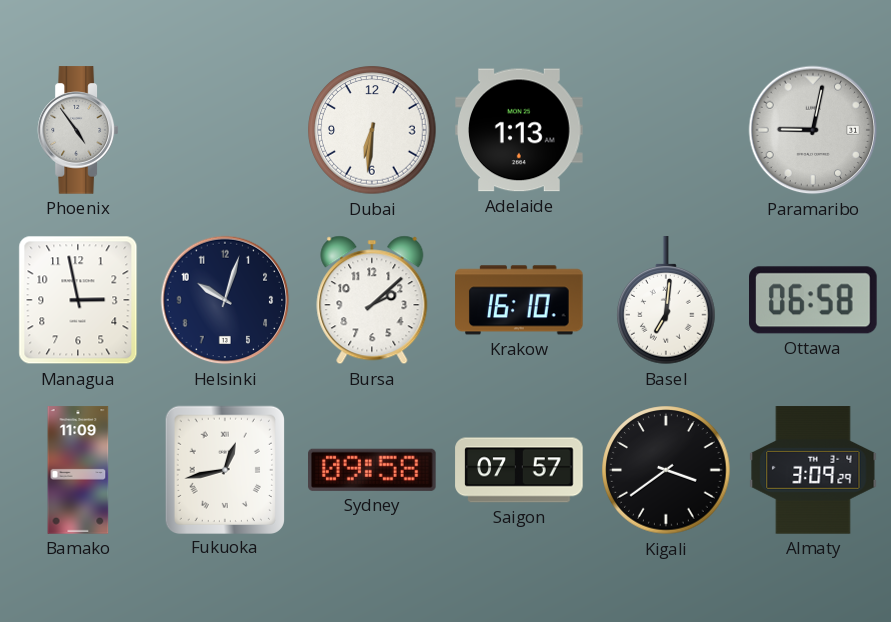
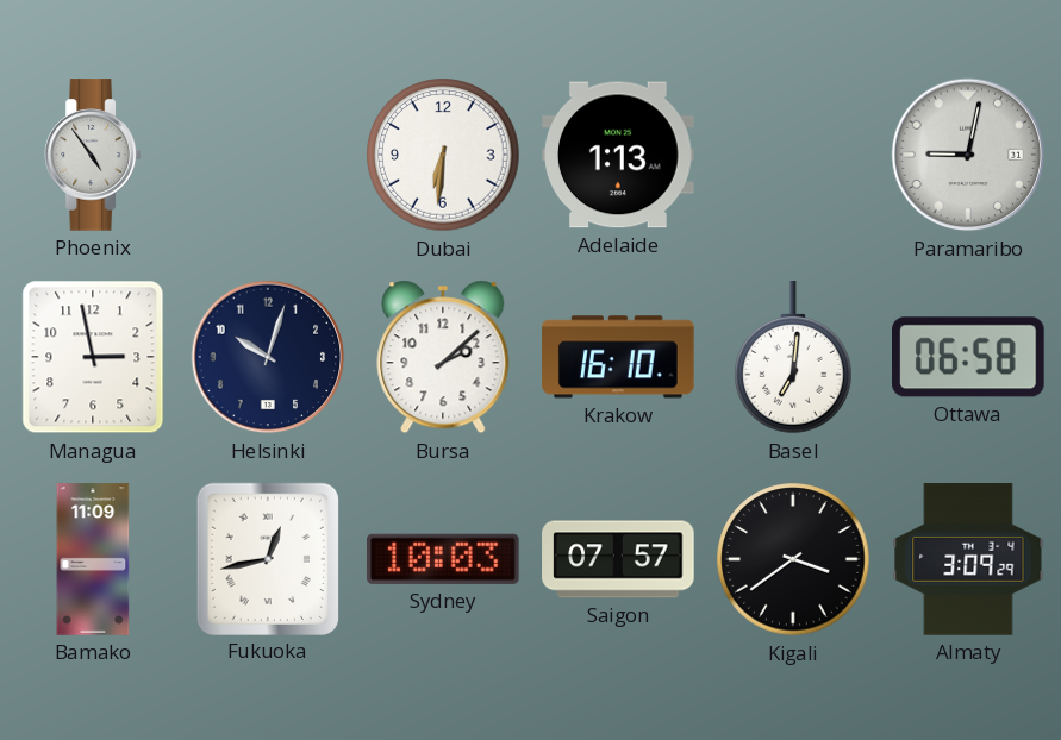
Sydney: 09:58 -> 10:03
